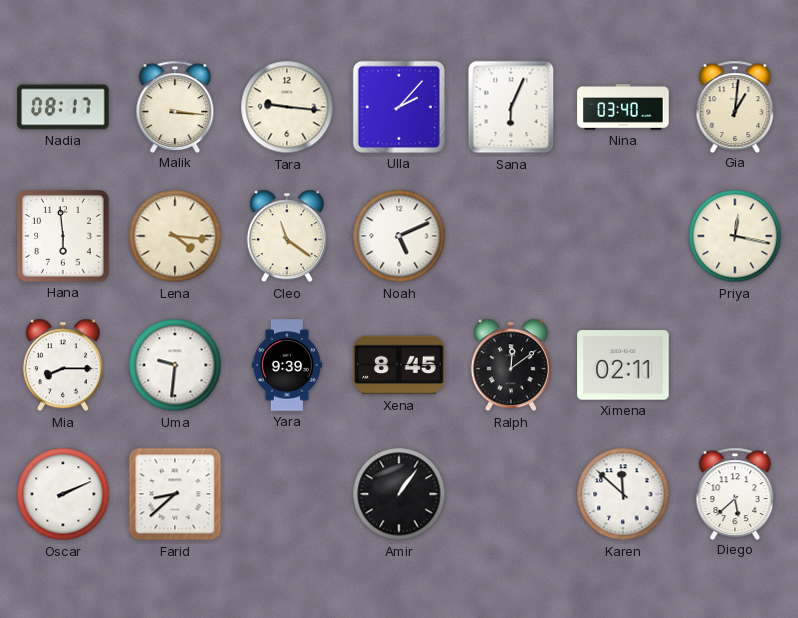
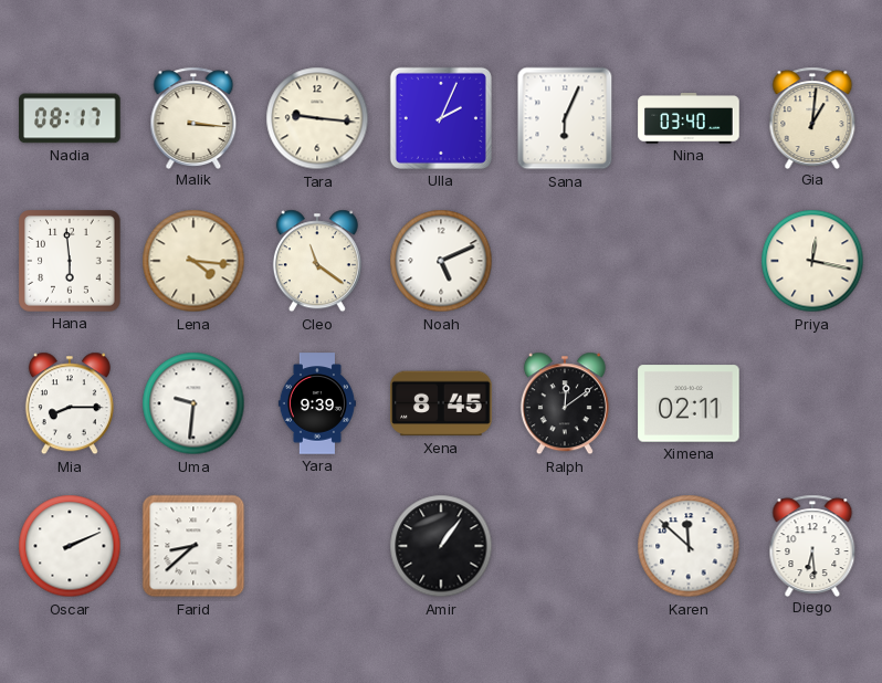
Ulla: 2:07 -> 2:04
Diego: 5:38 -> 6:29
